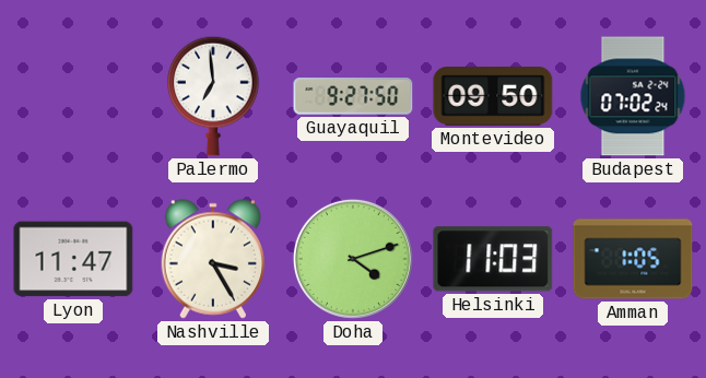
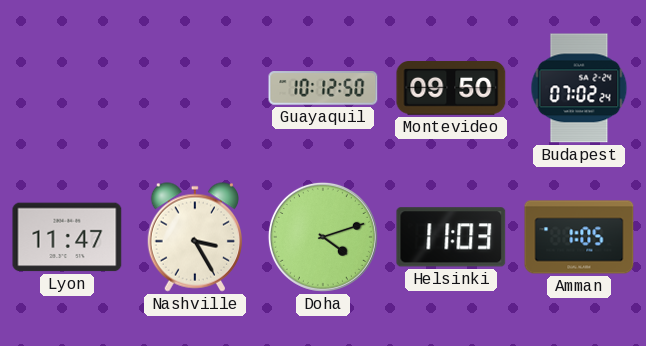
Palermo: 6:59 -> none
Guayaquil: 9:27 -> 10:12
